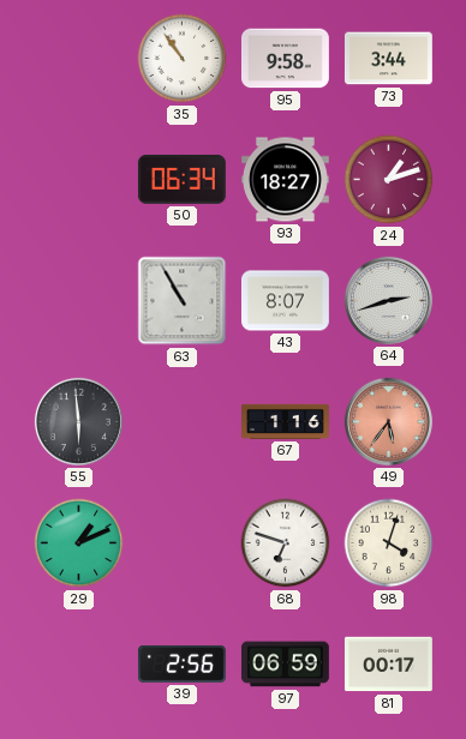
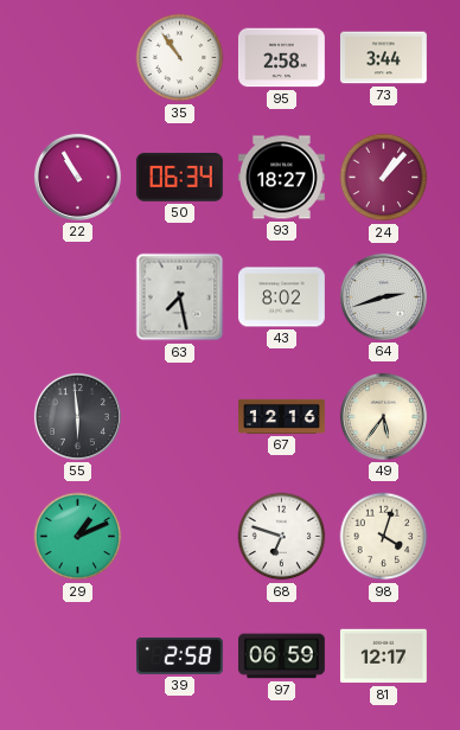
95: 9:58 -> 2:58
22: none -> 10:55
24: 1:12 -> 1:07
63: 10:55 -> 7:28
43: 8:07 -> 8:02
67: 1:16 -> 12:16
49 dial: salmon -> cream
39: 2:56 -> 2:58
81: 00:17 -> 12:17
